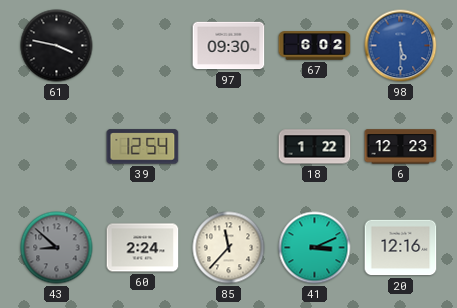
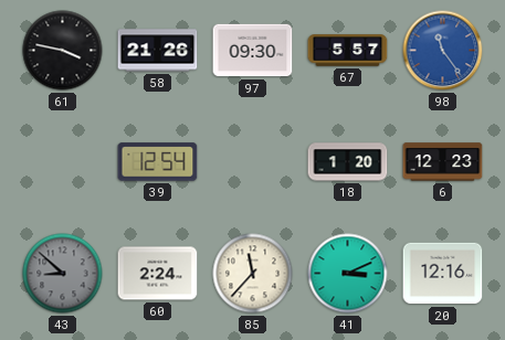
58: none -> 21:26
67: 6:02 -> 5:57
98: 5:30 -> 11:24
18: 1:22 -> 1:20
